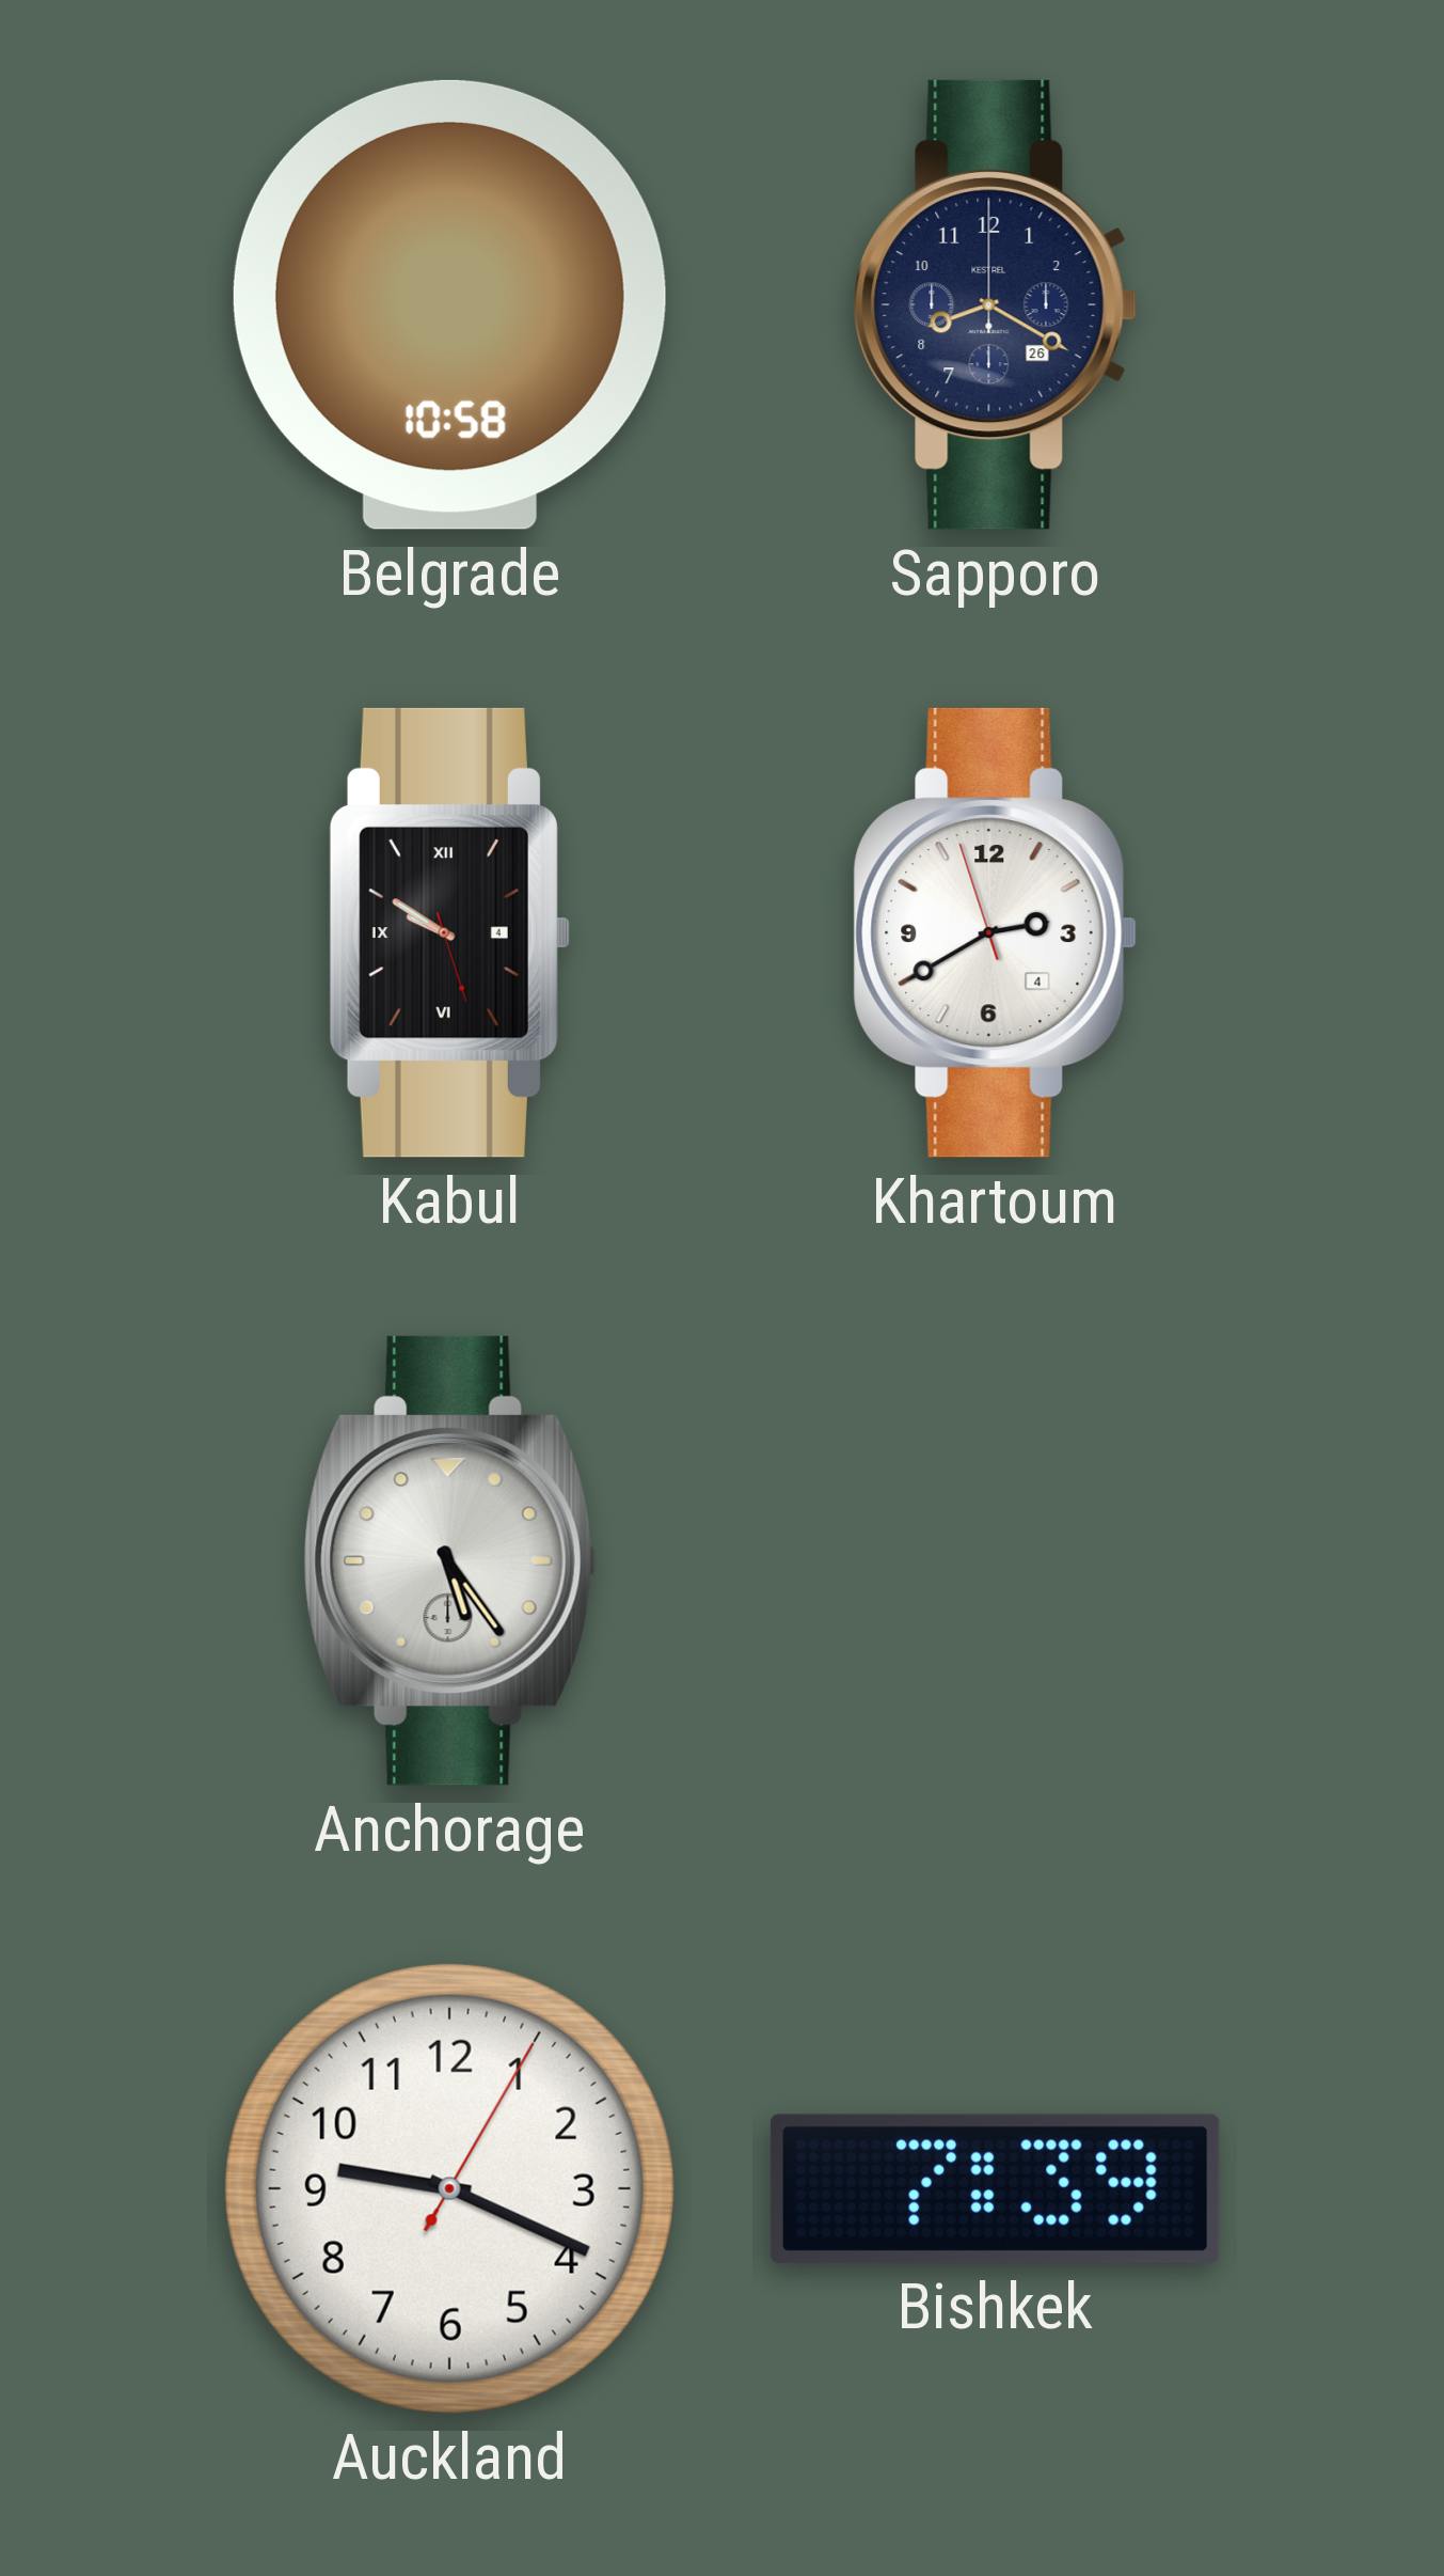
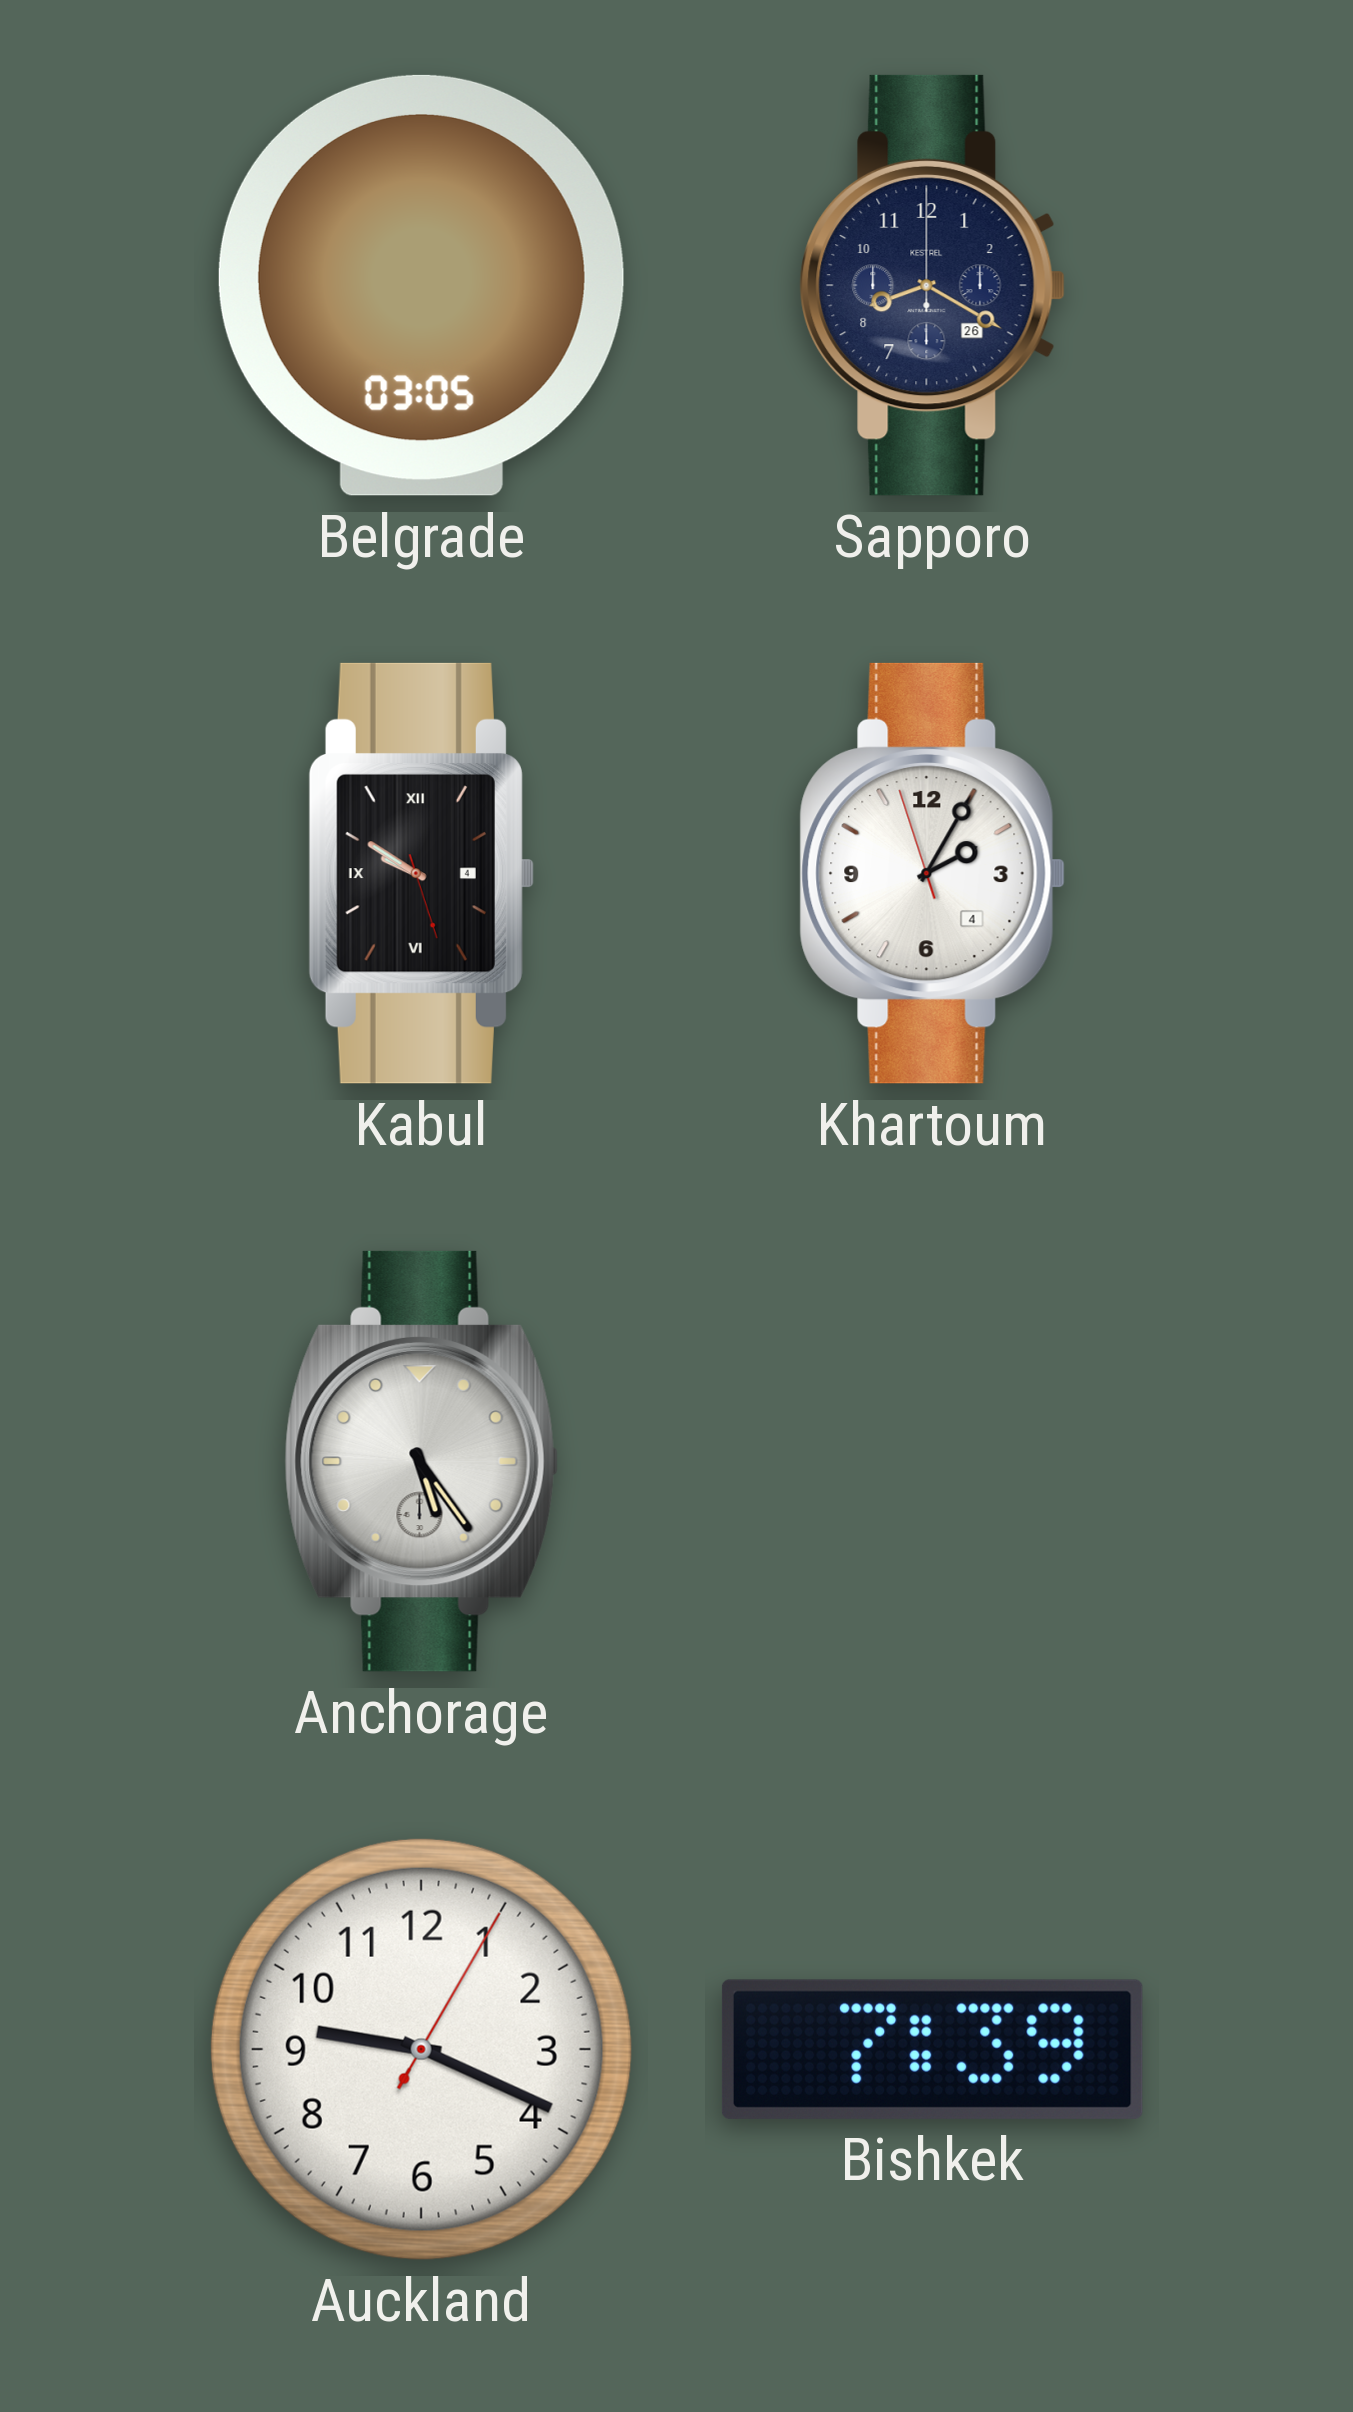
Belgrade: 10:58 -> 03:05
Khartoum: 2:39 -> 2:04
